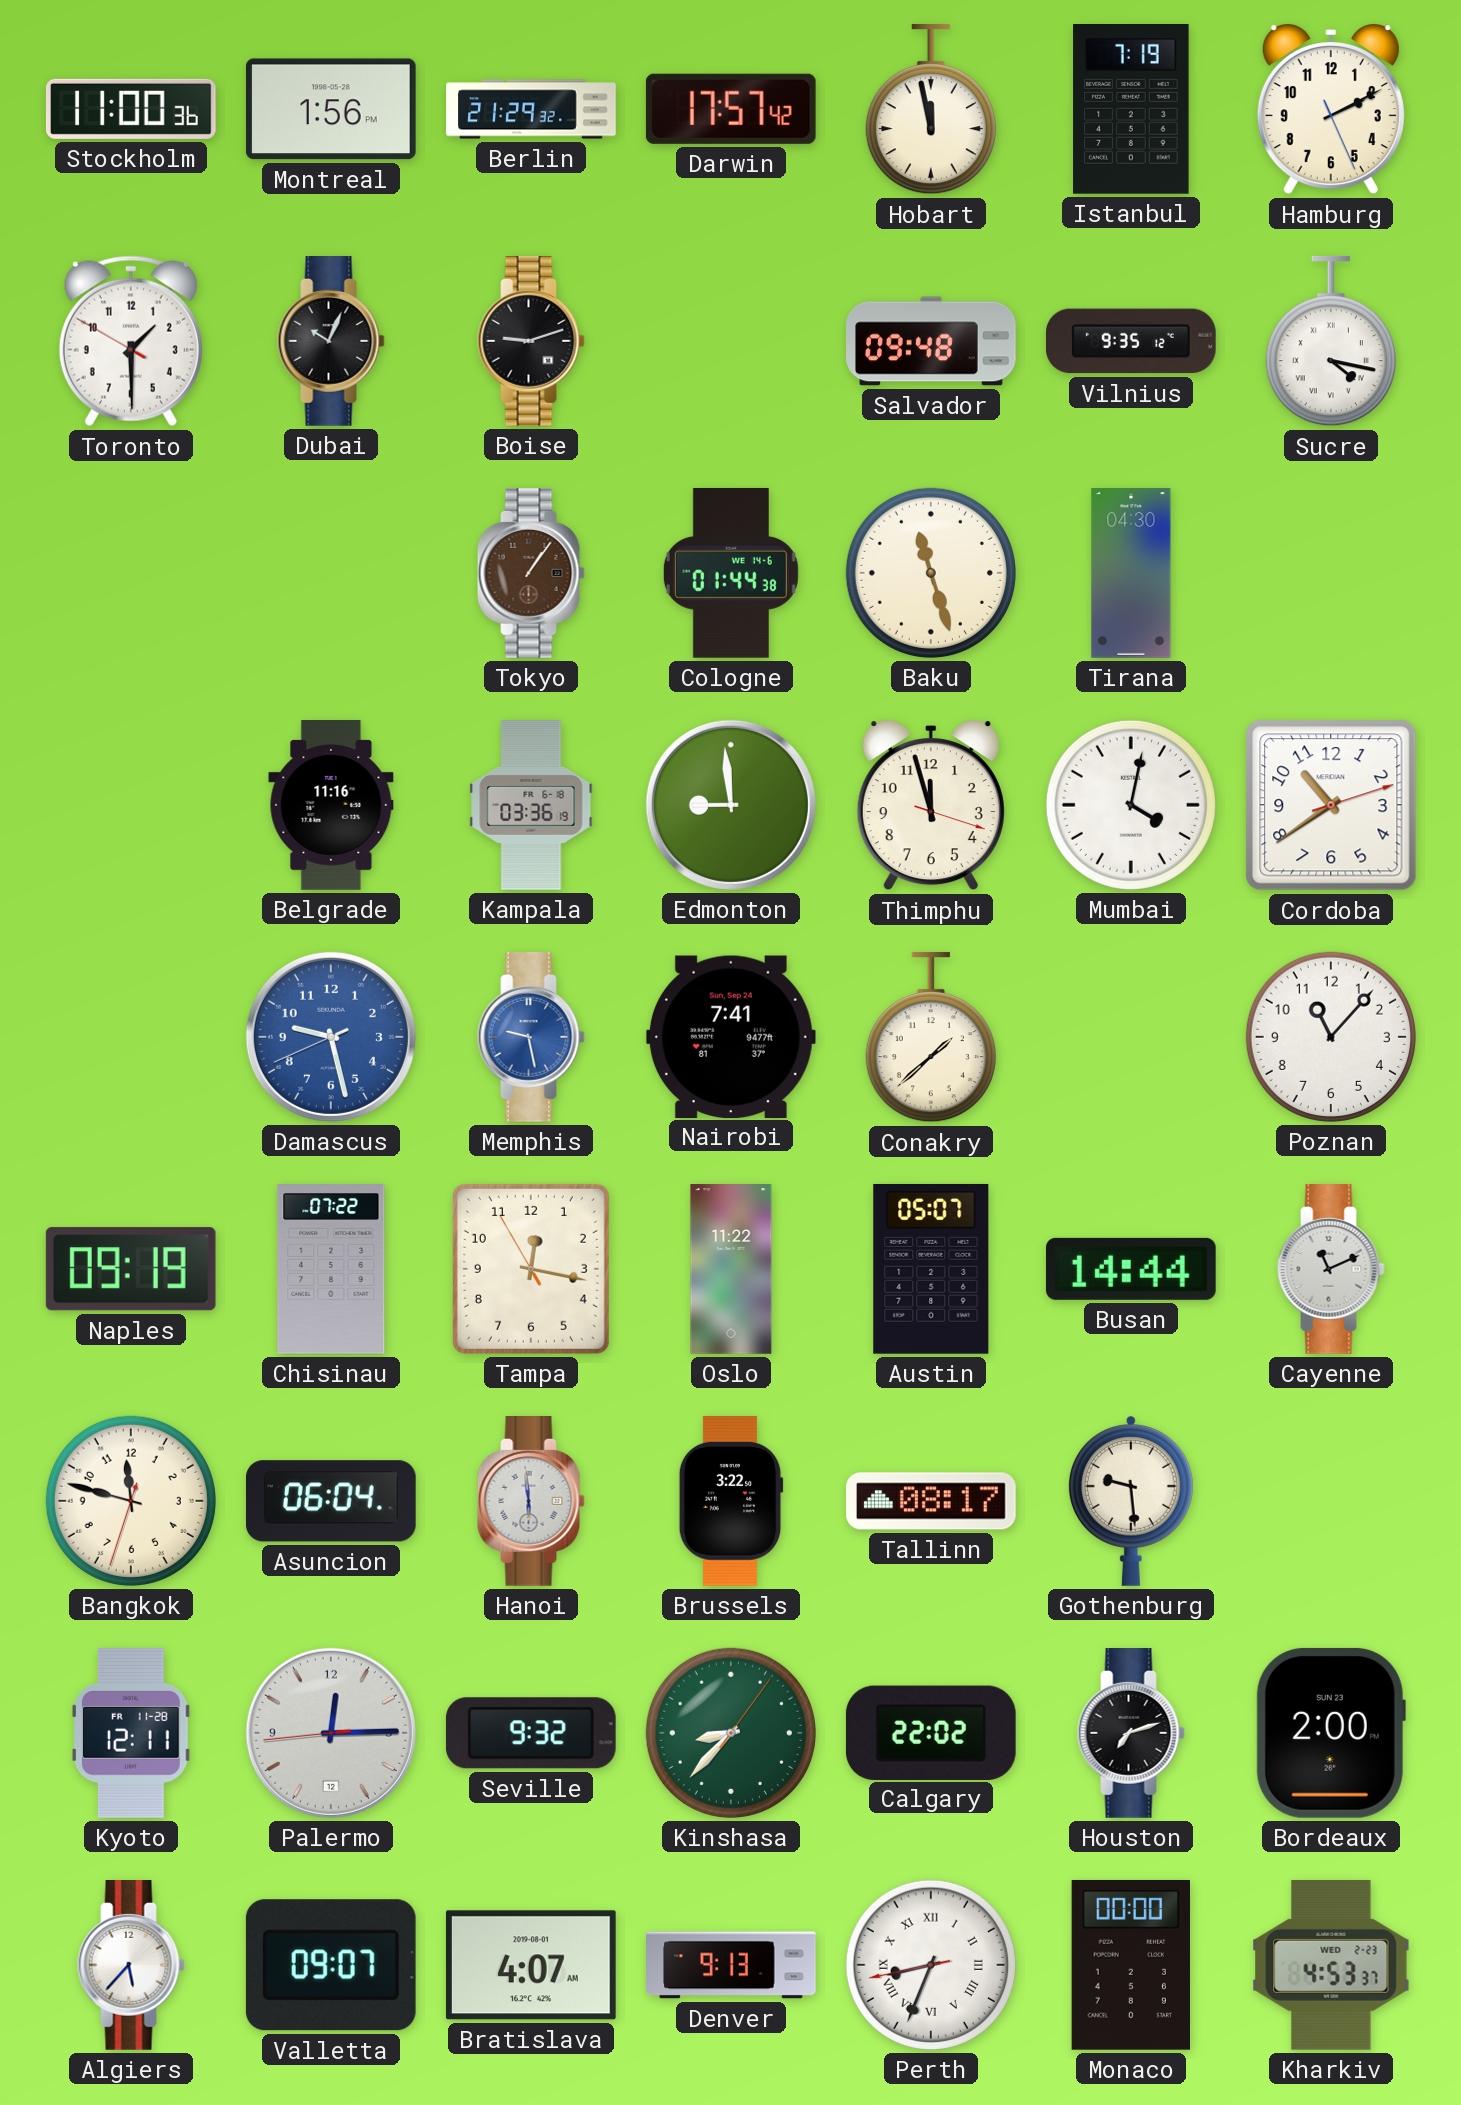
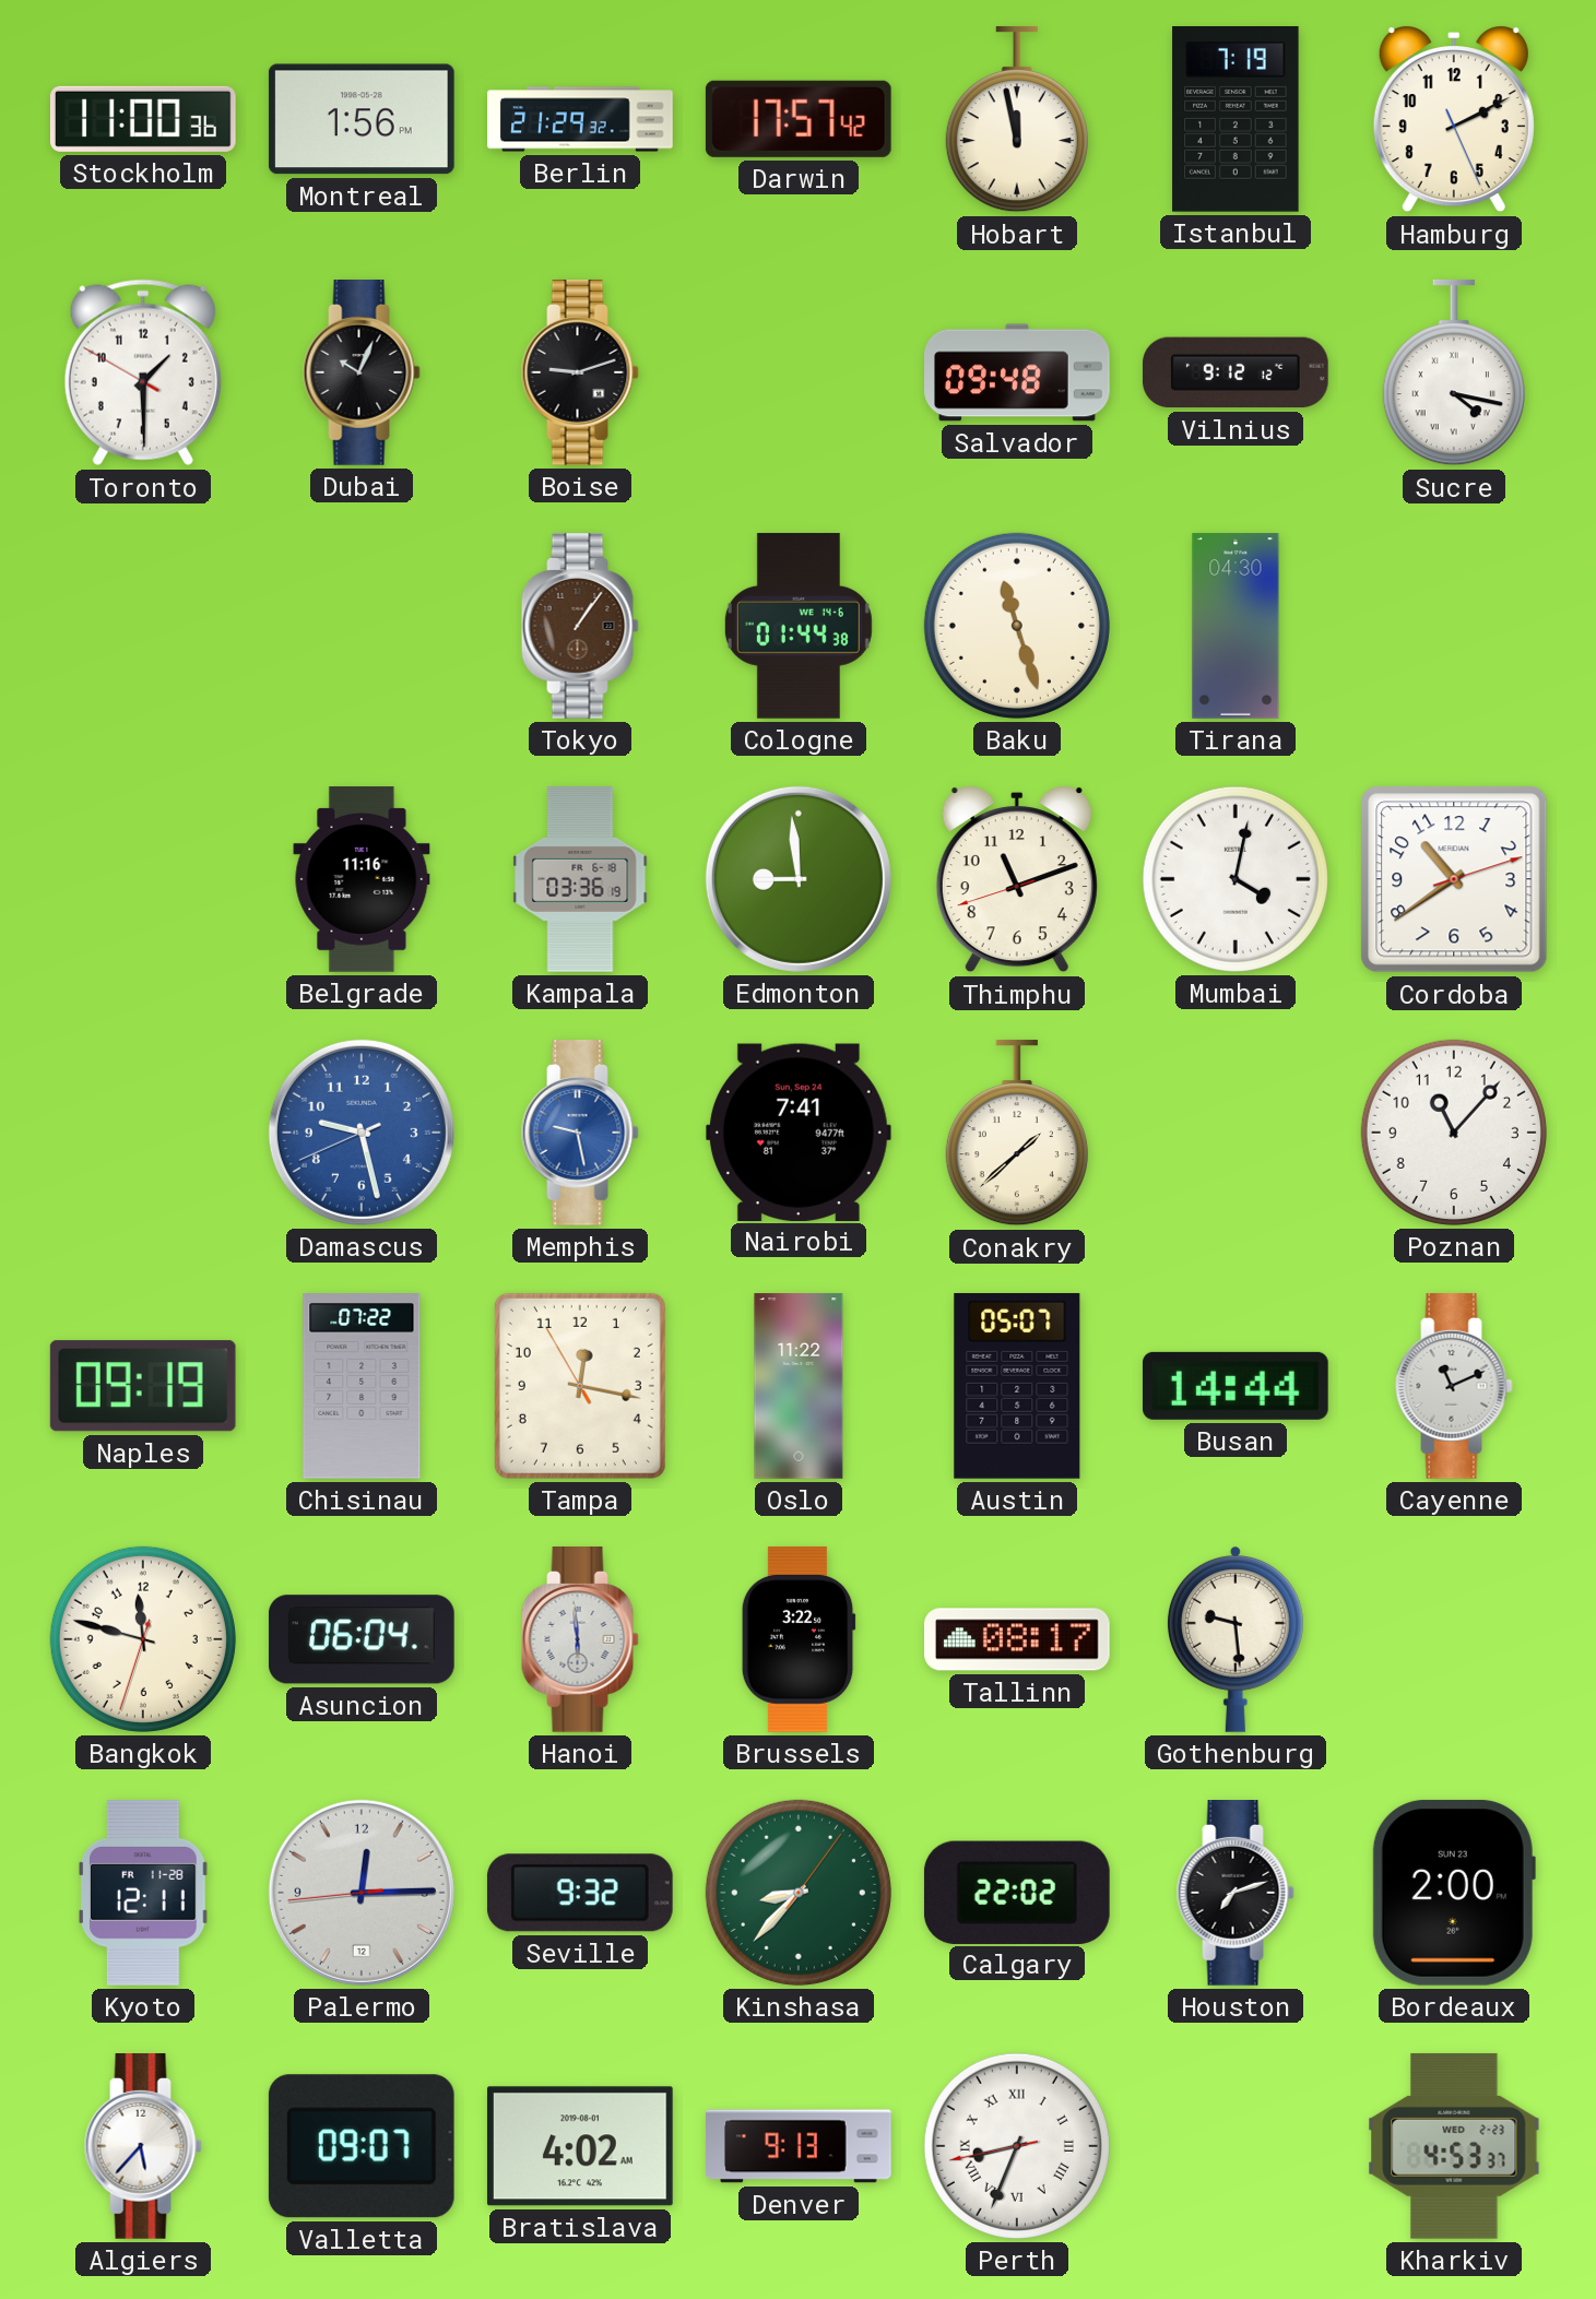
Vilnius: 9:35 -> 9:12
Thimphu: 11:57 -> 11:11
Bratislava: 4:07 -> 4:02
Monaco: 00:00 -> none
